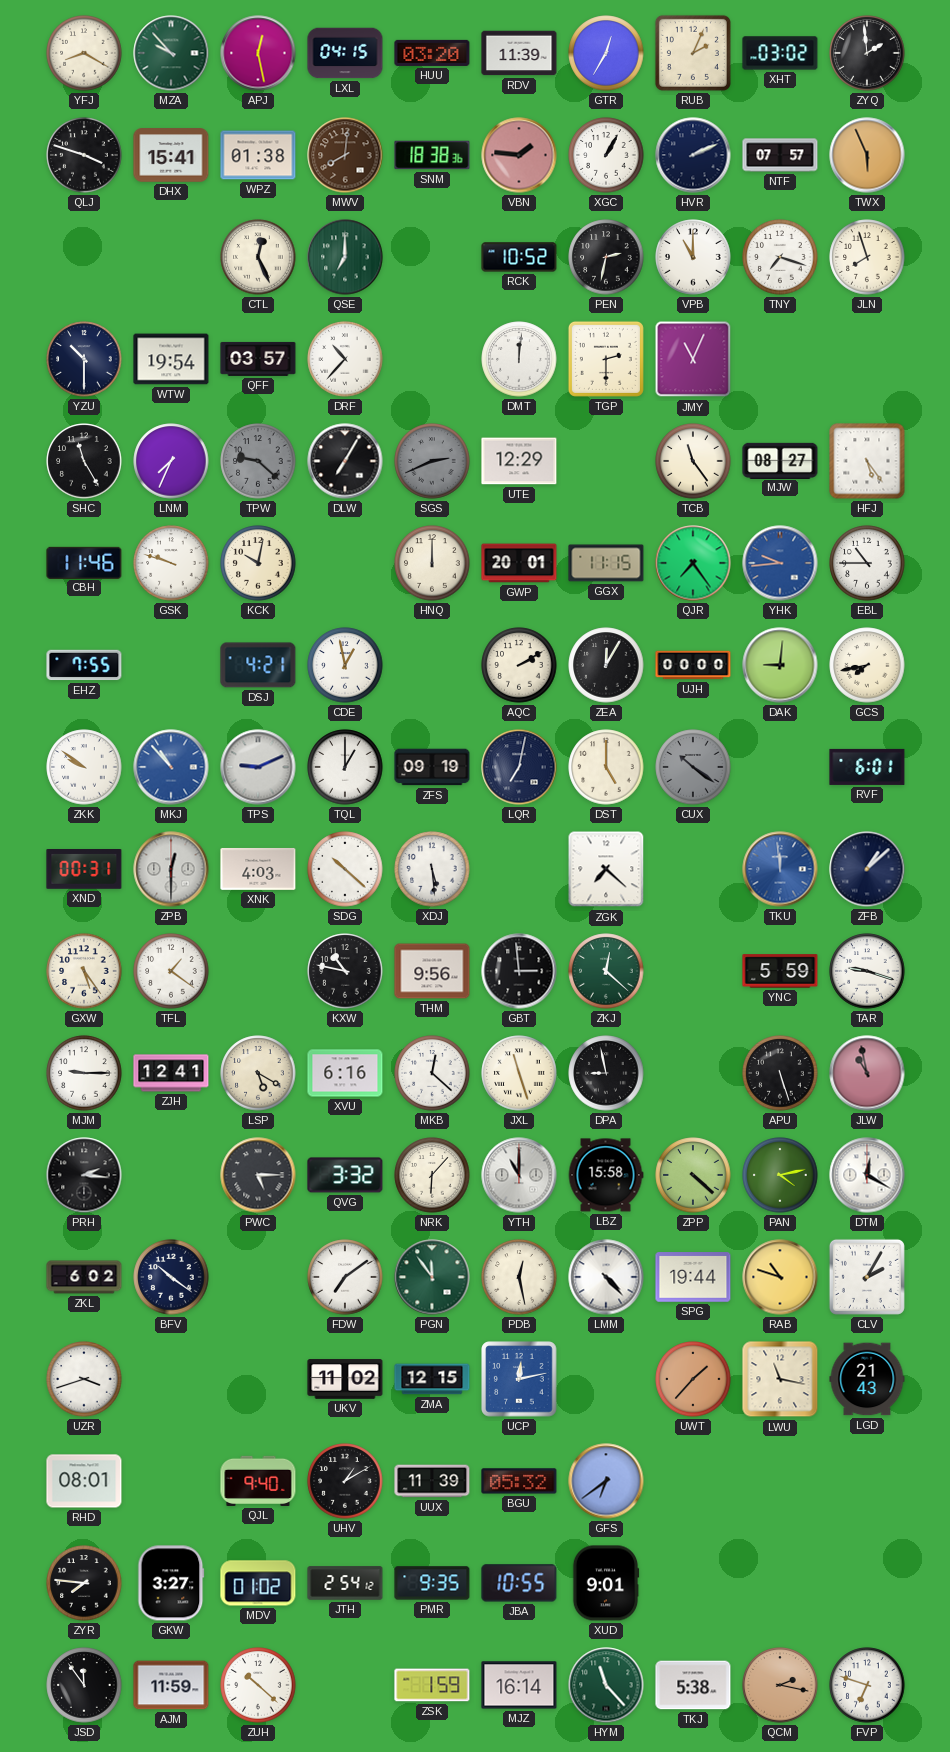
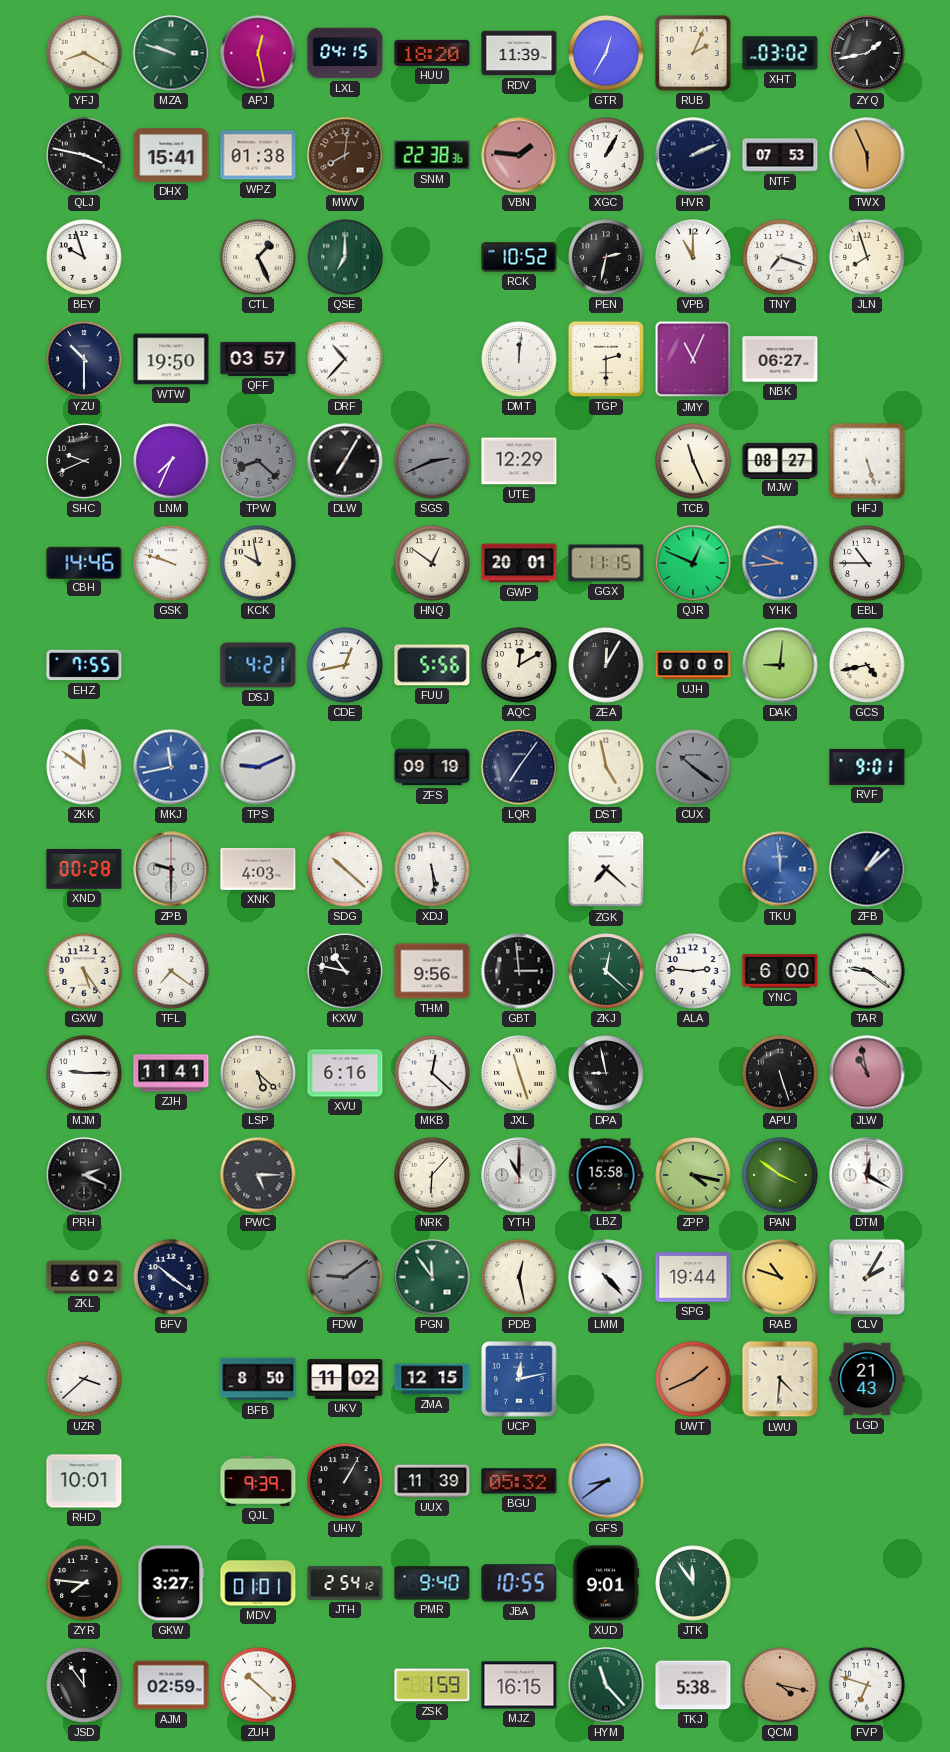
MZA: 9:53 -> 9:48
HUU: 03:20 -> 18:20
ZYQ: 1:59 -> 1:43
QLJ: 3:48 -> 3:47
SNM: 18:38 -> 22:38
NTF: 07:57 -> 07:53
BEY: none -> 9:57
CTL: 12:26 -> 1:26
WTW: 19:54 -> 19:50
NBK: none -> 06:27
SHC: 11:25 -> 9:41
TPW: 9:22 -> 8:22
TCB: 11:24 -> 11:26
HFJ: 5:24 -> 5:27
CBH: 11:46 -> 14:46
KCK: 10:02 -> 9:58
HNQ: 12:00 -> 12:51
QJR: 7:24 -> 12:49
CDE: 12:58 -> 12:43
FUU: none -> 5:56
AQC: 2:10 -> 12:10
GCS: 7:43 -> 4:43
ZKK: 9:51 -> 11:51
MKJ: 10:53 -> 11:43
TQL: 1:00 -> none
LQR: 7:02 -> 7:06
DST: 5:00 -> 4:58
RVF: 6:01 -> 9:01
XND: 00:31 -> 00:28
ZPB: 12:30 -> 9:30
TFL: 1:21 -> 7:21
ALA: none -> 2:46
YNC: 5:59 -> 6:00
TAR: 9:18 -> 9:21
ZJH: 12:41 -> 11:41
LSP: 5:20 -> 5:22
PRH: 2:16 -> 2:19
QVG: 3:32 -> none
ZPP: 4:22 -> 4:17
PAN: 4:13 -> 3:51
FDW: 7:09 -> 9:09
FDW dial: white -> grey
UZR: 3:42 -> 3:38
BFB: none -> 8:50
UWT: 1:37 -> 1:41
LWU: 11:17 -> 4:31
RHD: 08:01 -> 10:01
QJL: 9:40 -> 9:39
UHV: 1:10 -> 1:05
GFS: 6:39 -> 8:39
MDV: 01:02 -> 01:01
PMR: 9:35 -> 9:40
JTK: none -> 11:54
AJM: 11:59 -> 02:59
MJZ: 16:14 -> 16:15
QCM: 2:17 -> 4:17
